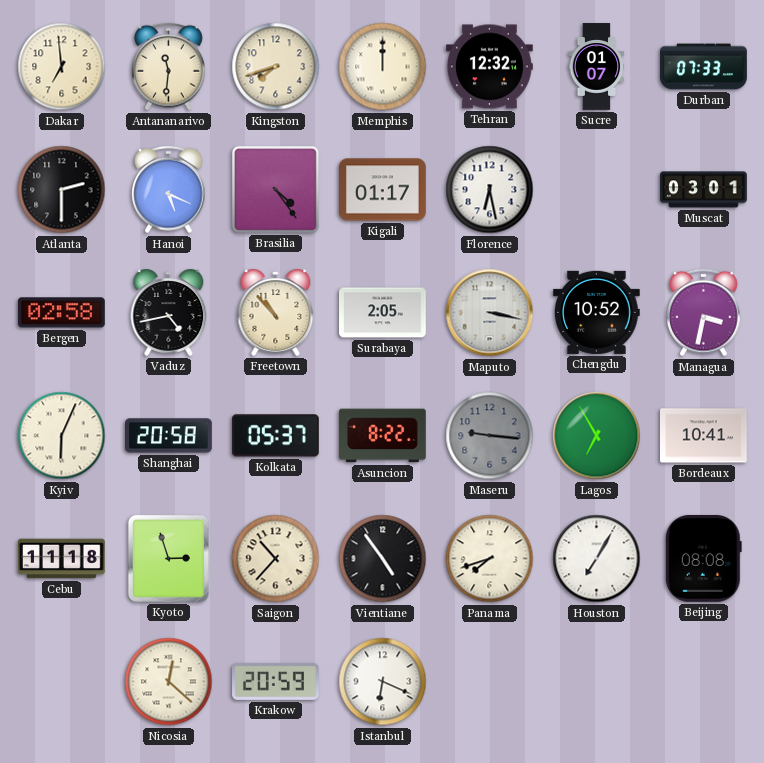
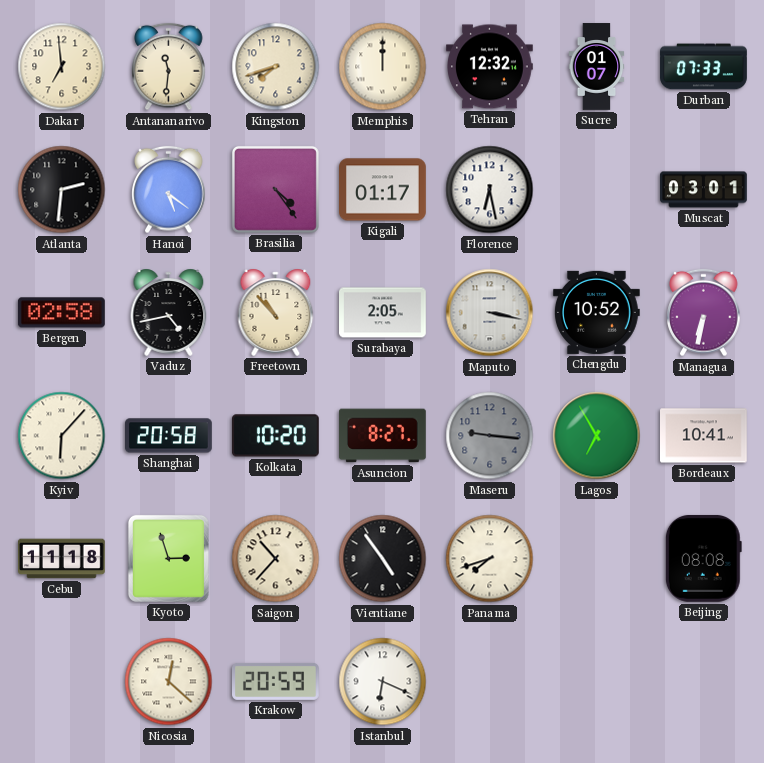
Atlanta: 2:30 -> 2:31
Hanoi: 5:19 -> 5:21
Managua: 3:32 -> 6:32
Kyiv: 6:04 -> 6:07
Kolkata: 05:37 -> 10:20
Asuncion: 8:22 -> 8:27
Houston: 7:05 -> none
